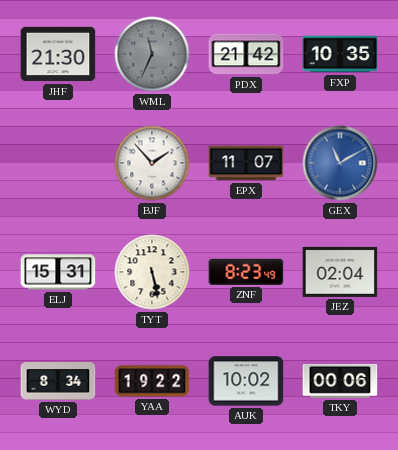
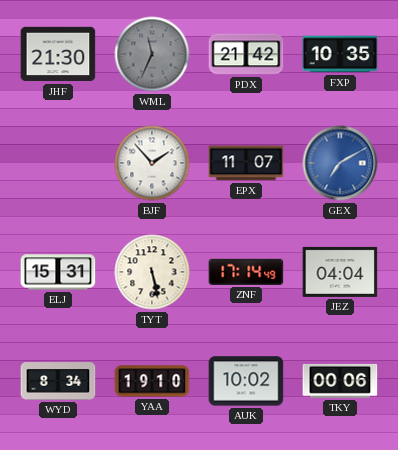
GEX: 11:10 -> 7:10
ZNF: 8:23 -> 17:14
JEZ: 02:04 -> 04:04
YAA: 19:22 -> 19:10
